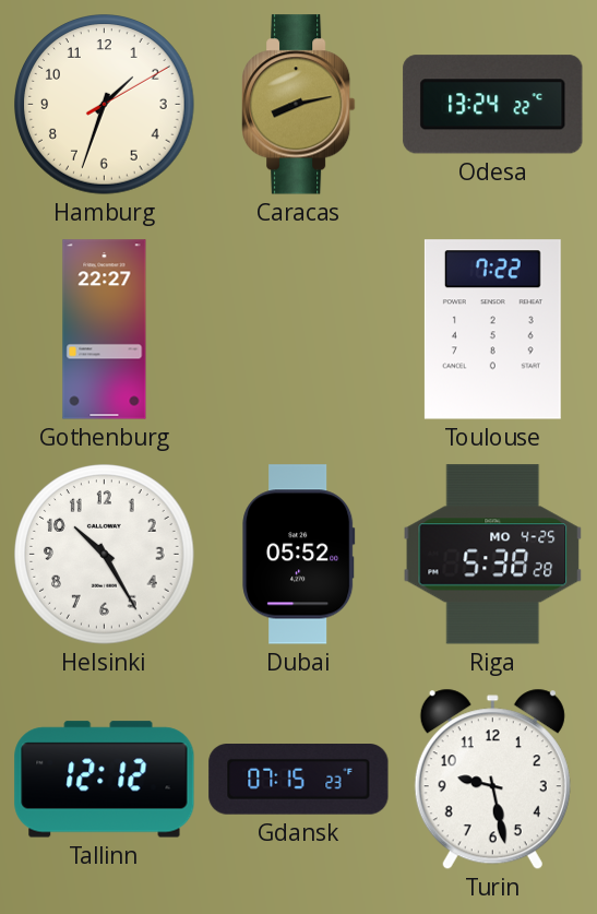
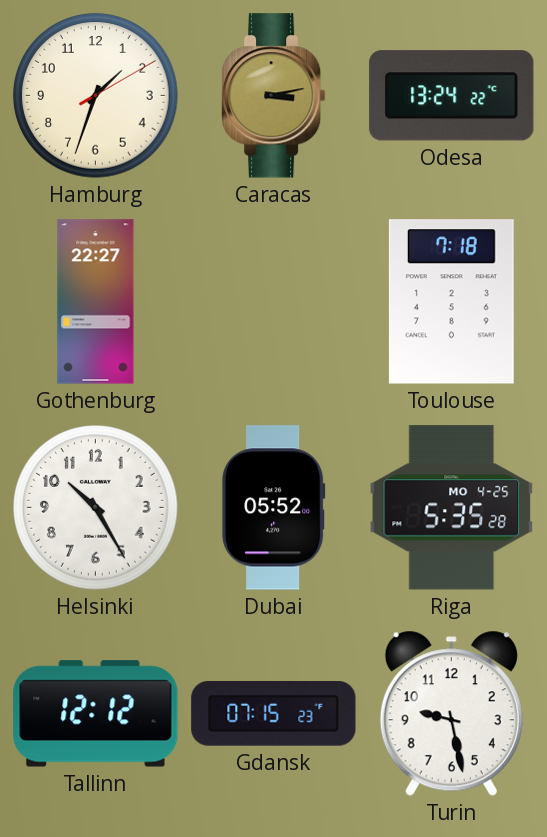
Caracas: 8:13 -> 3:13
Toulouse: 7:22 -> 7:18
Riga: 5:38 -> 5:35
